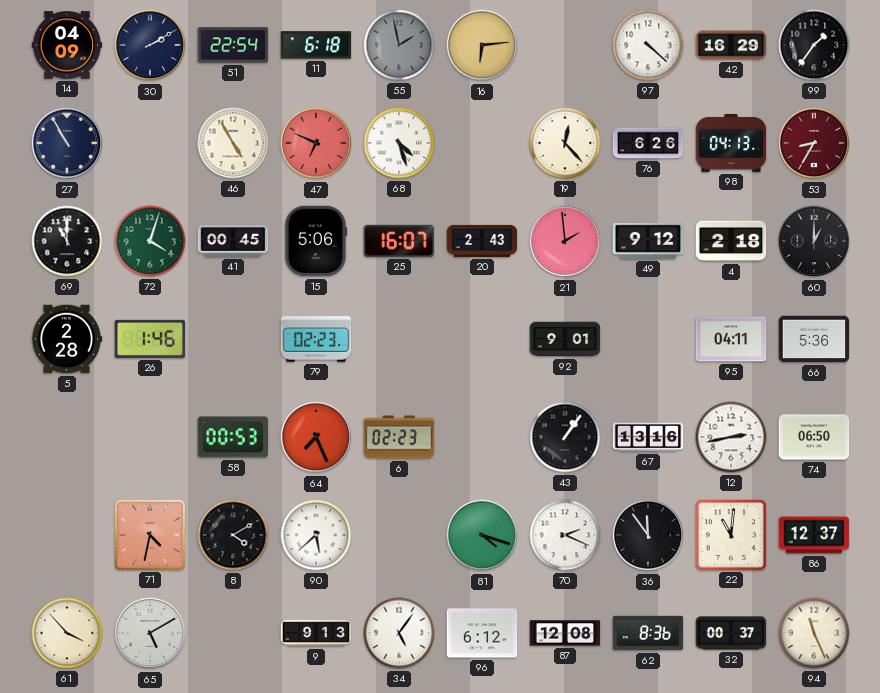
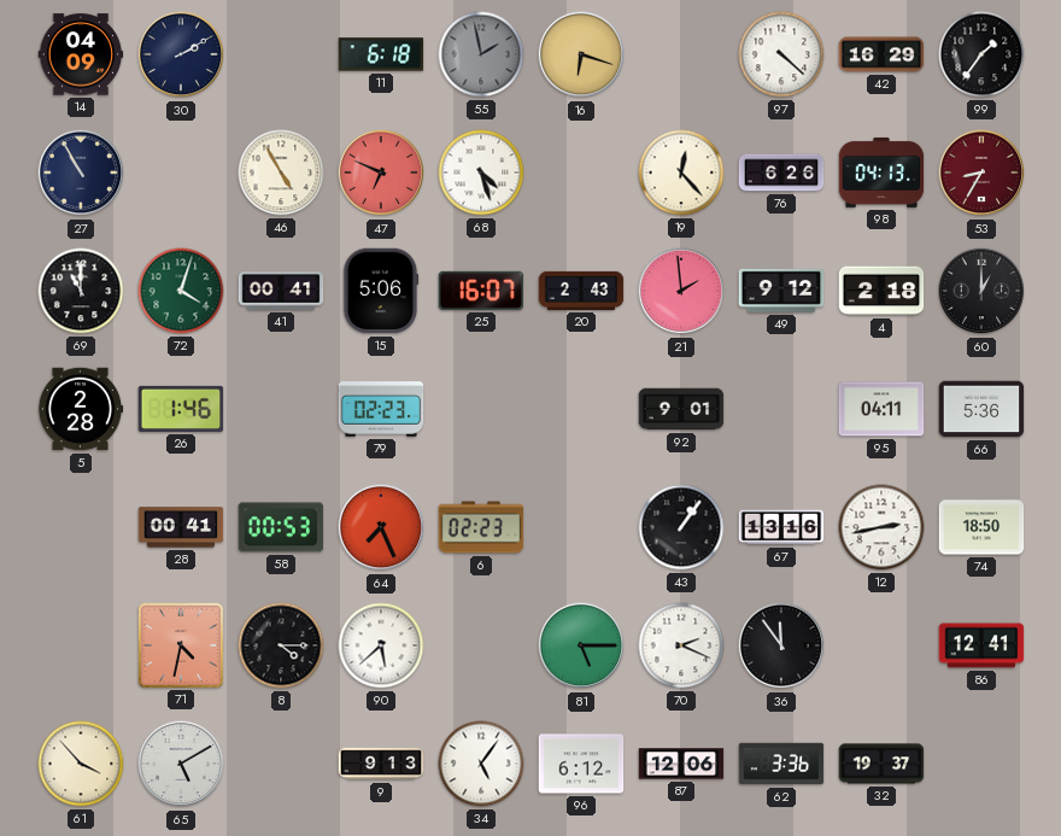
51: 22:54 -> none
16: 6:14 -> 6:18
41: 00:45 -> 00:41
28: none -> 00:41
74: 06:50 -> 18:50
8: 4:10 -> 4:15
81: 4:18 -> 5:15
22: 11:01 -> none
86: 12:37 -> 12:41
87: 12:08 -> 12:06
62: 8:36 -> 3:36
32: 00:37 -> 19:37
94: 11:26 -> none
